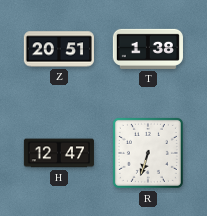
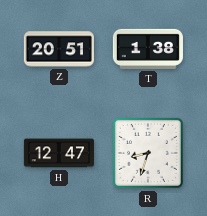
R: 6:33 -> 8:33
